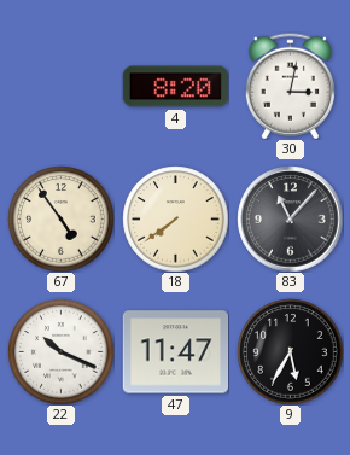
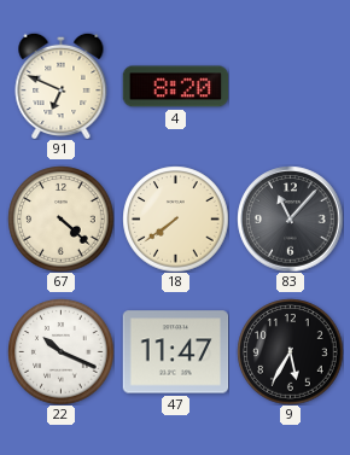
91: none -> 6:49
30: 3:02 -> none
67: 4:54 -> 4:22
